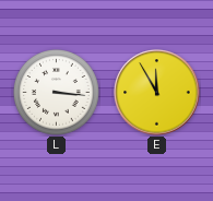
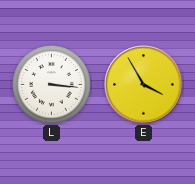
E: 11:55 -> 3:55
